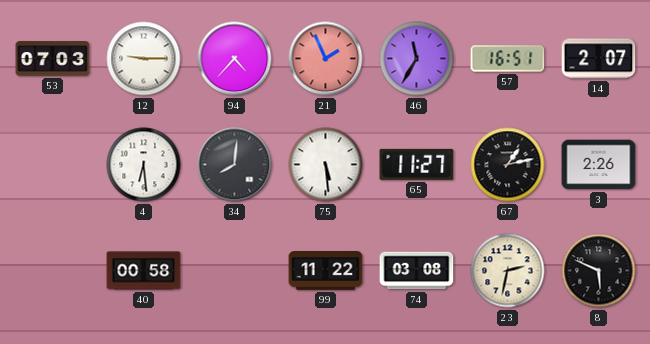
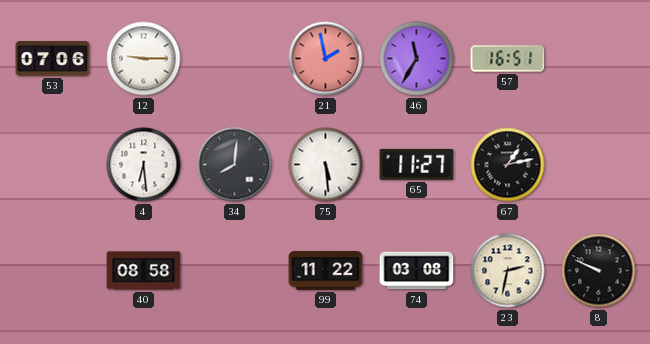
53: 07:03 -> 07:06
94: 4:37 -> none
21: 1:56 -> 1:58
14: 2:07 -> none
3: 2:26 -> none
40: 00:58 -> 08:58
8: 5:49 -> 9:49
